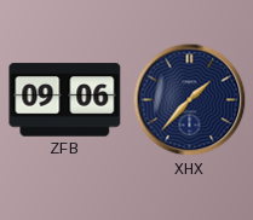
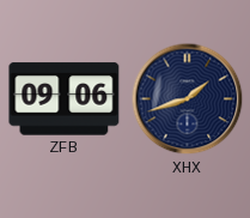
XHX: 1:37 -> 1:42
